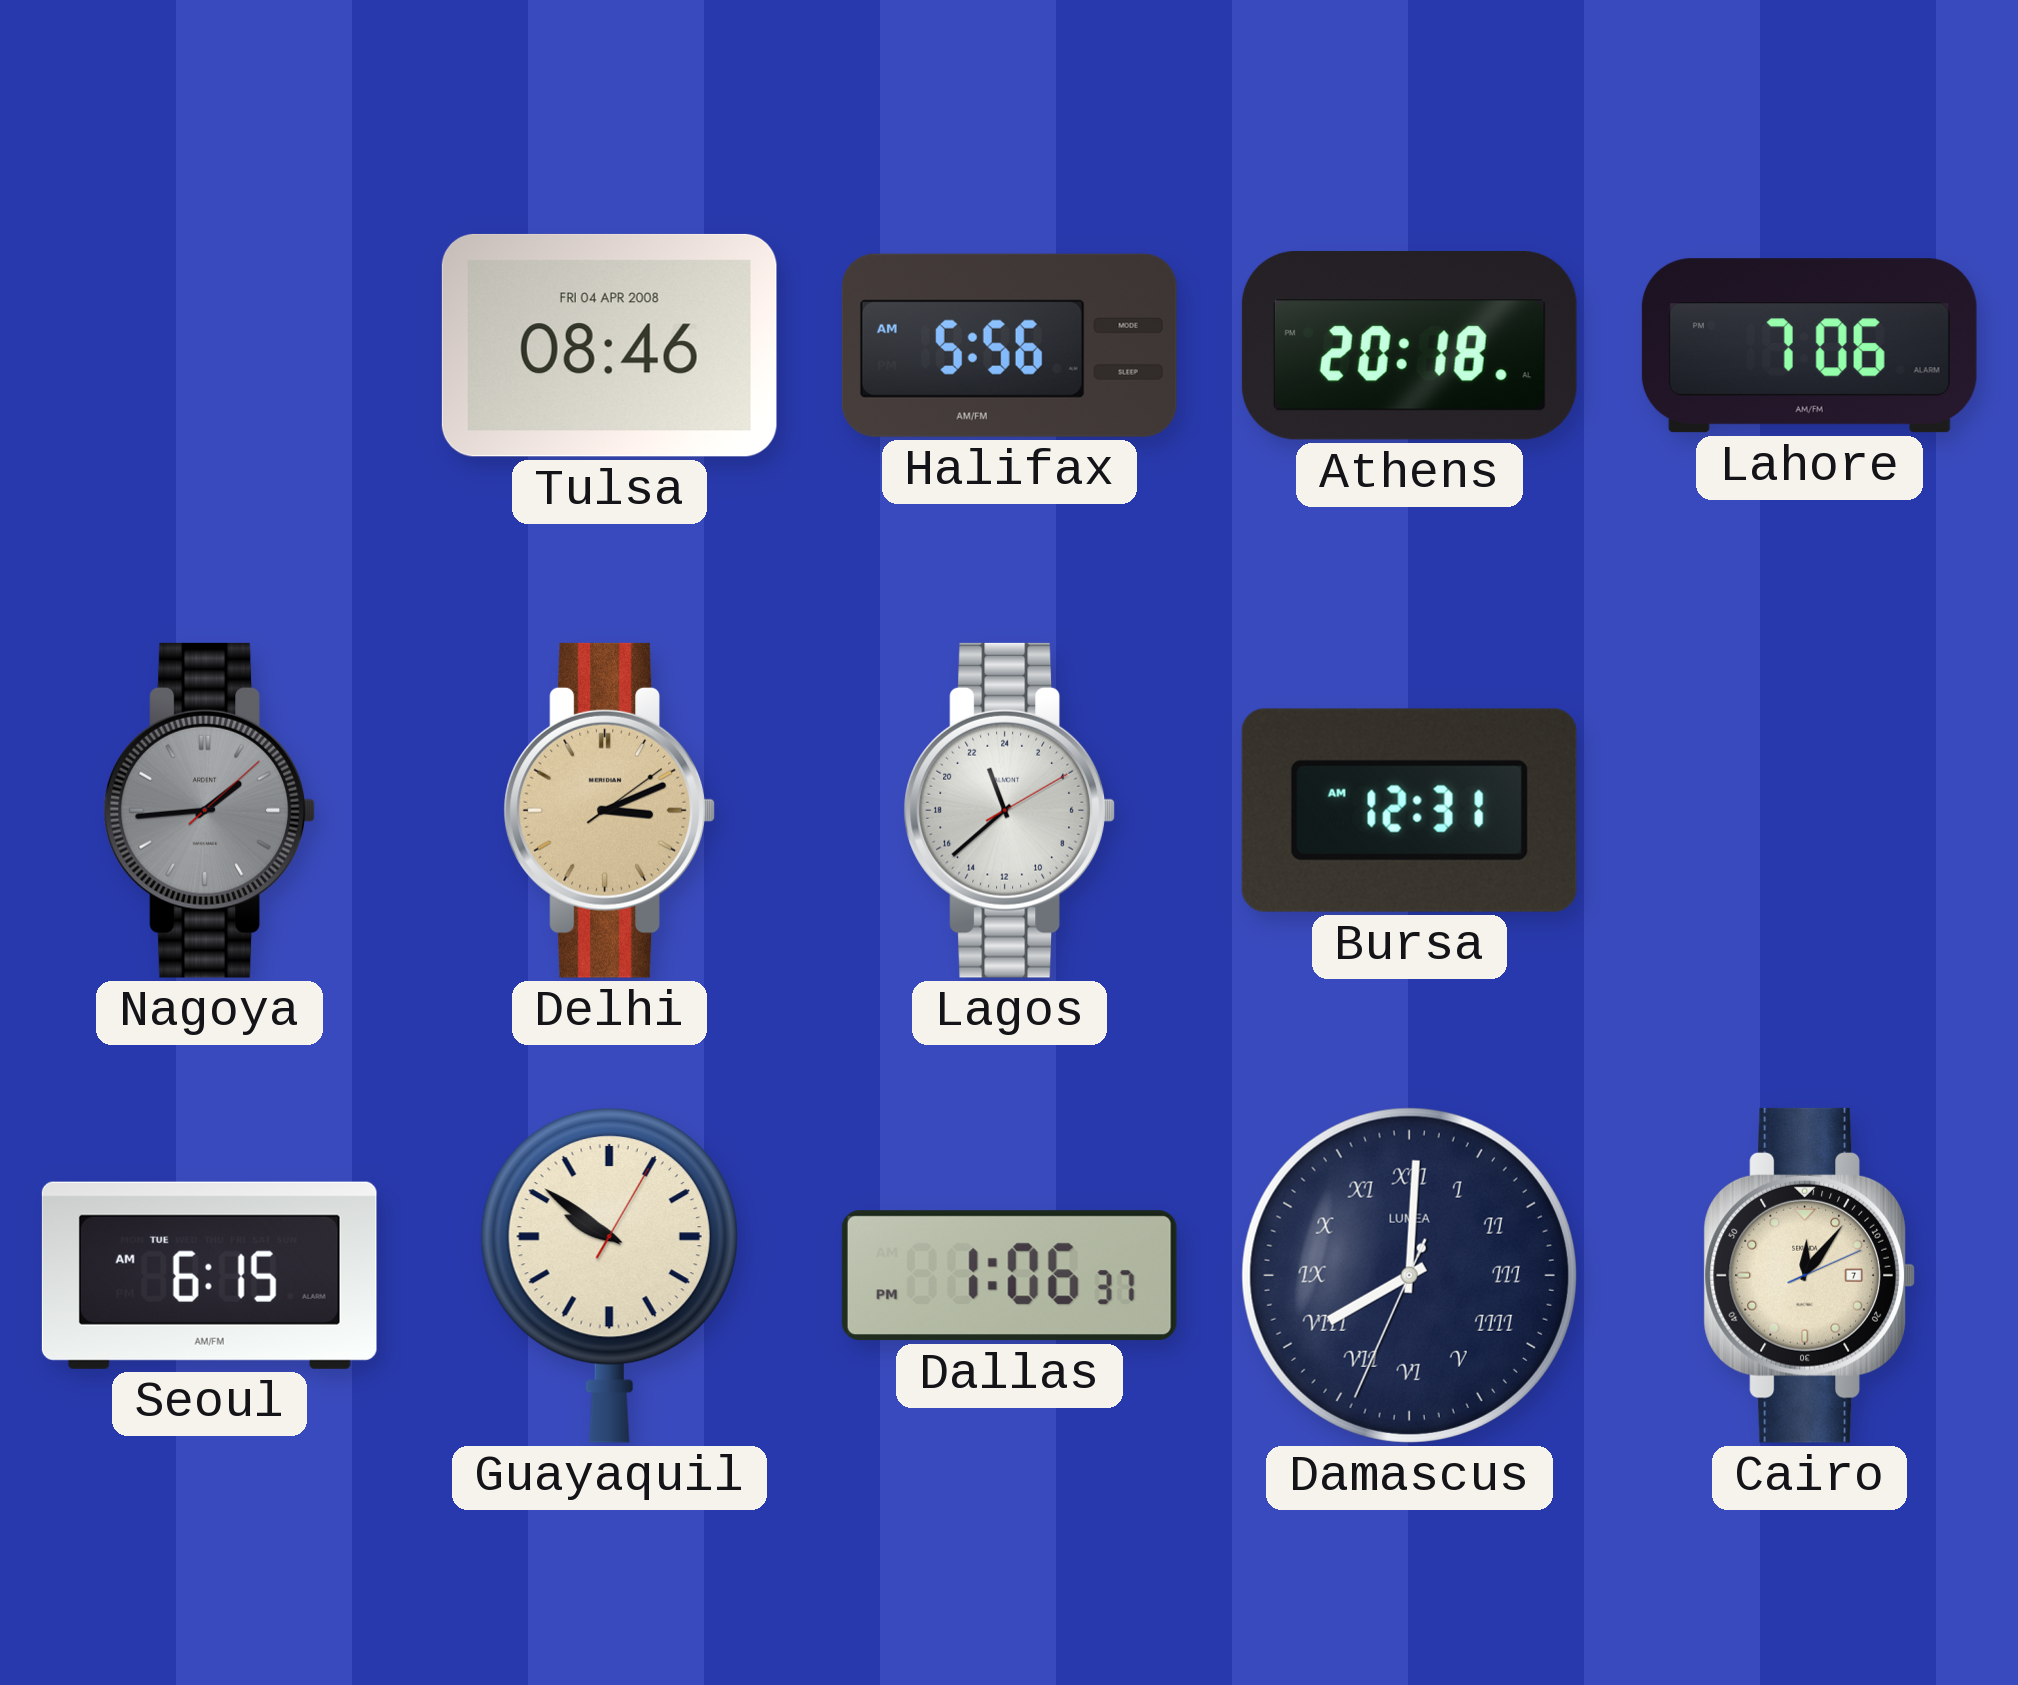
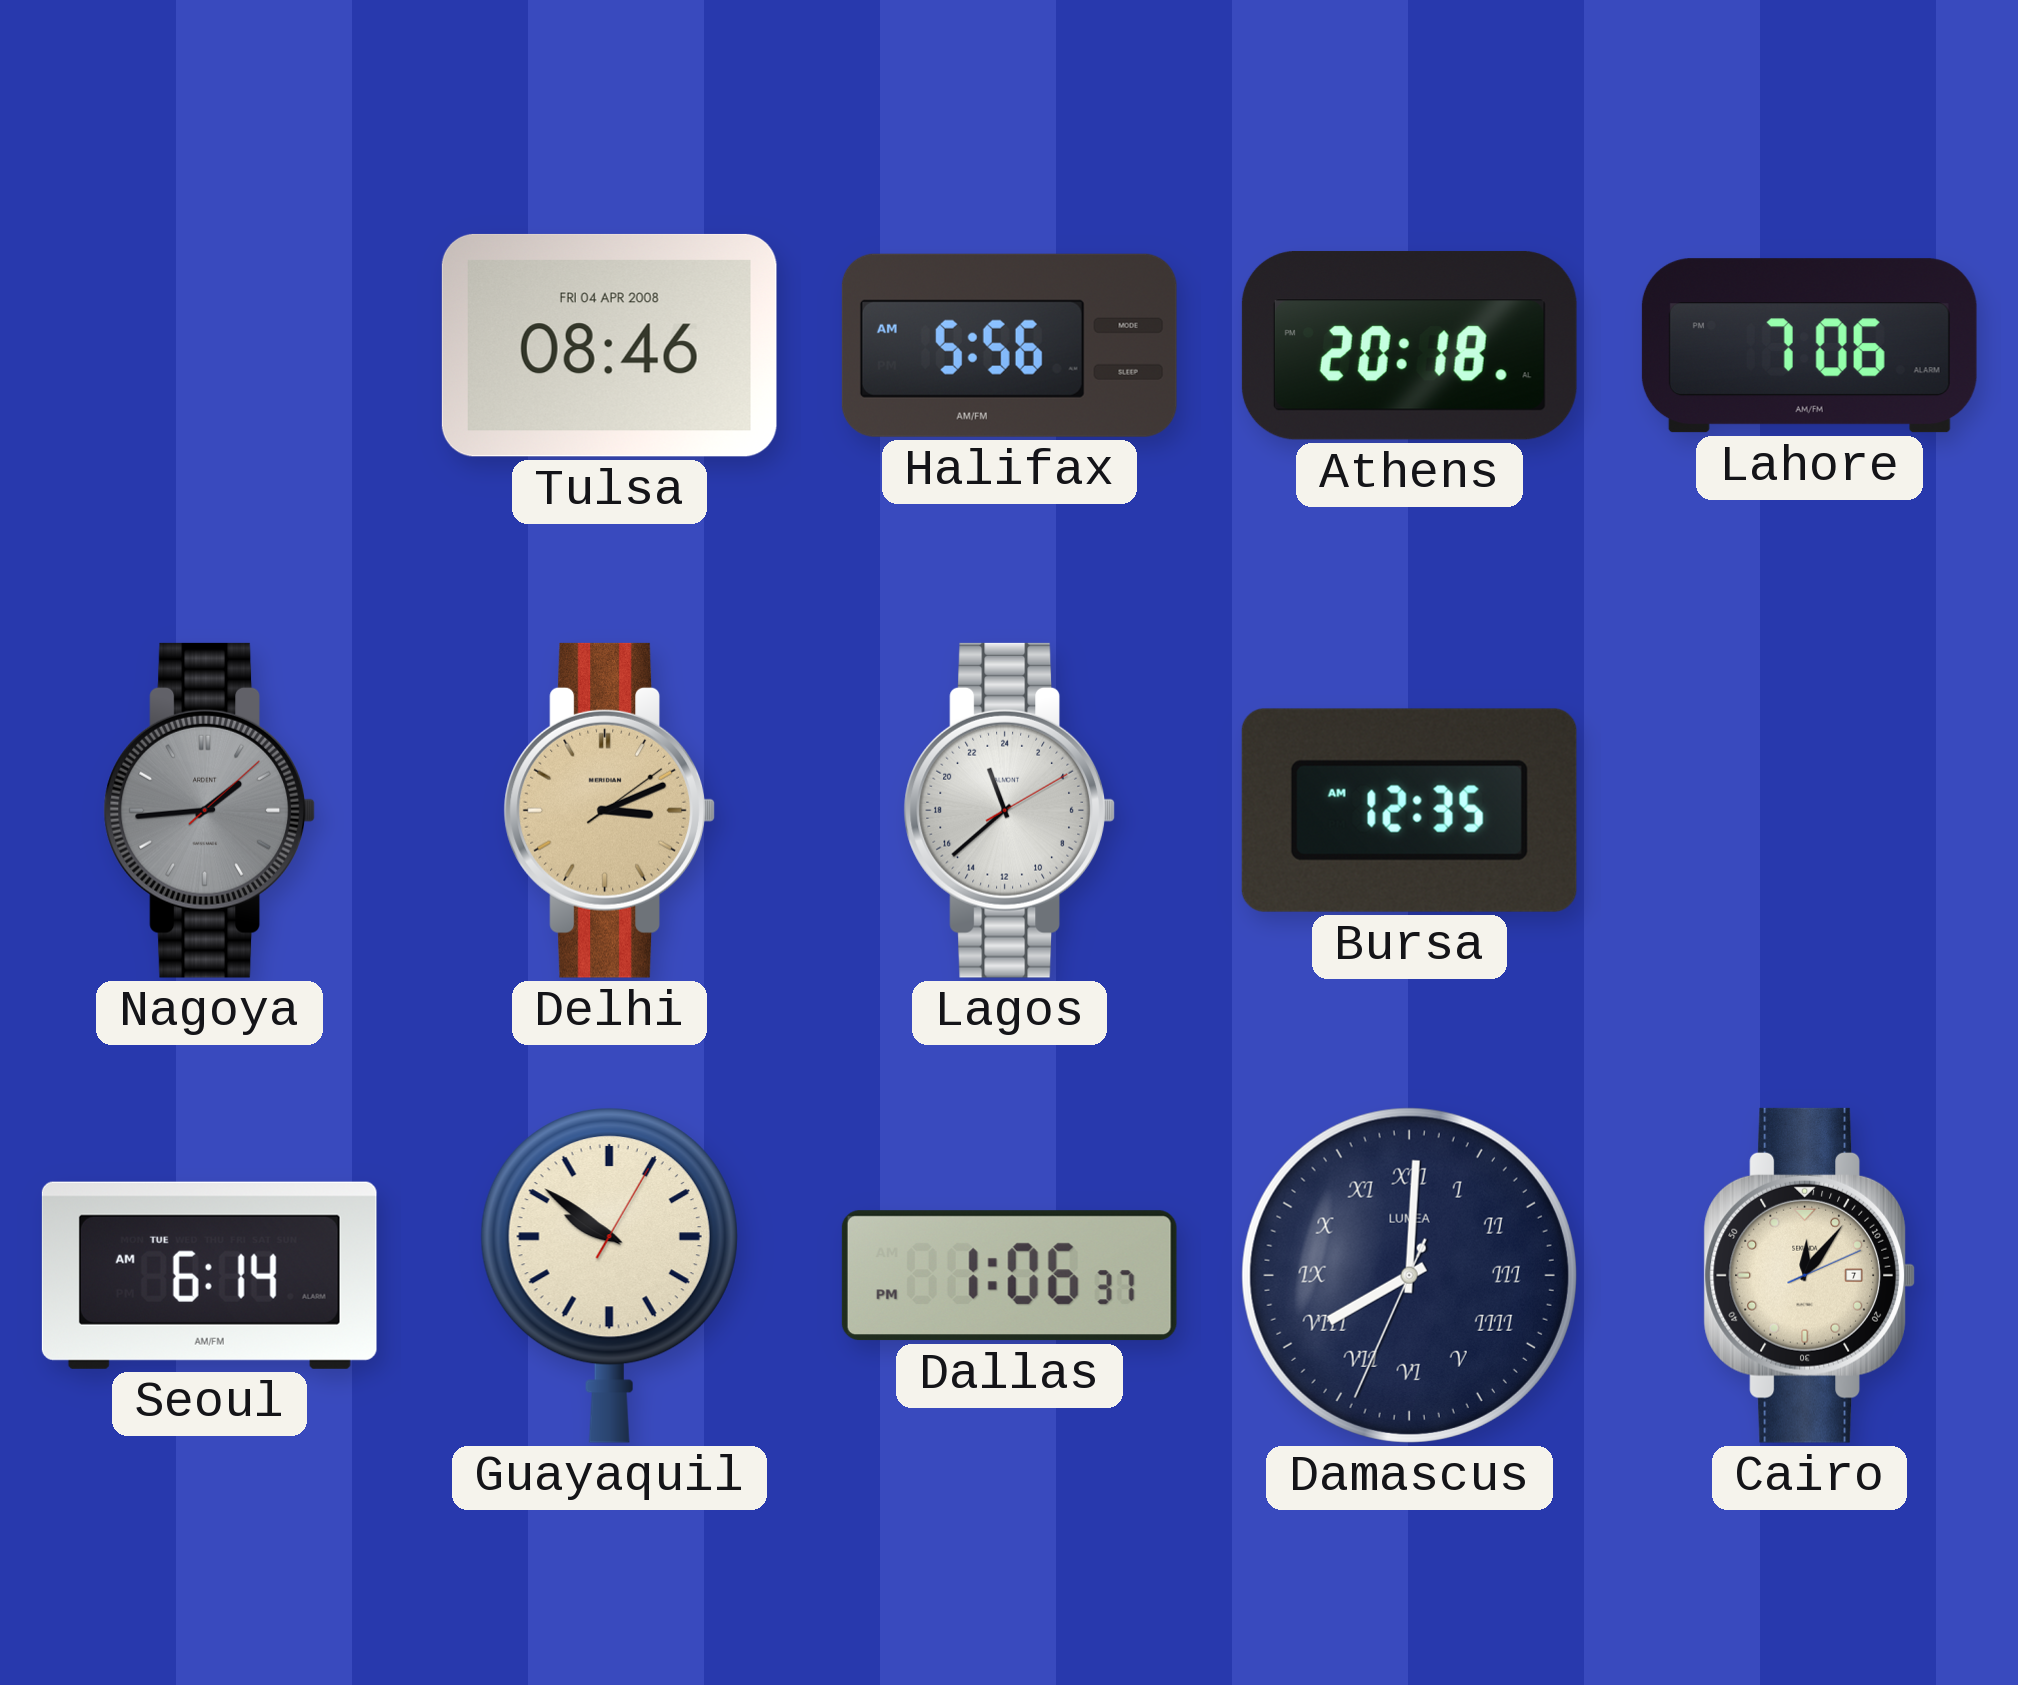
Bursa: 12:31 -> 12:35
Seoul: 6:15 -> 6:14
